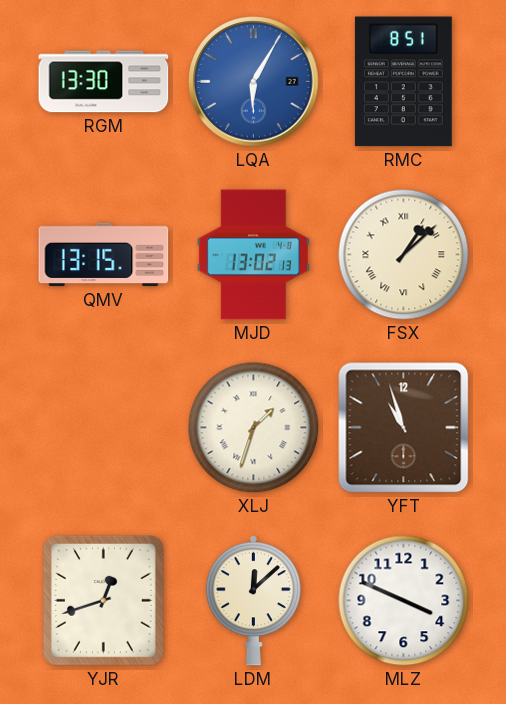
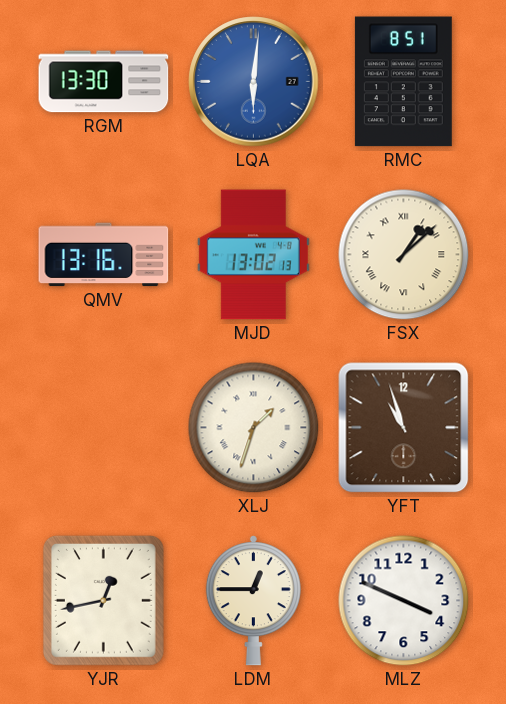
LQA: 6:05 -> 6:01
QMV: 13:15 -> 13:16
YJR: 12:42 -> 12:43
LDM: 12:08 -> 12:45
